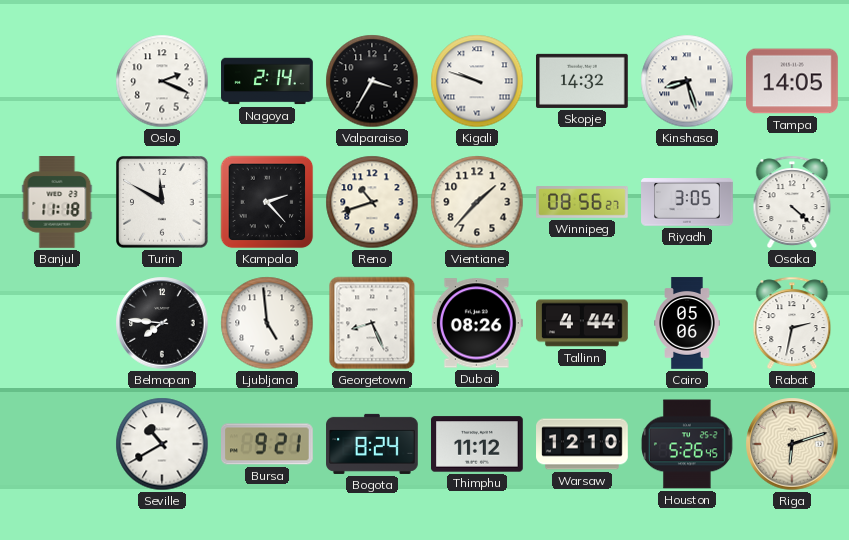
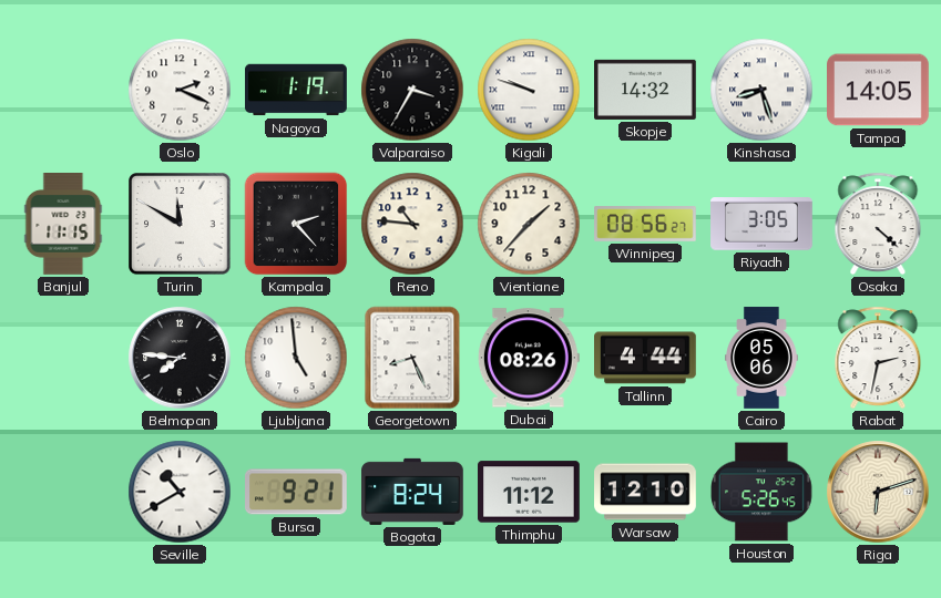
Nagoya: 2:14 -> 1:19
Banjul: 11:18 -> 11:15
Reno: 10:42 -> 10:46
